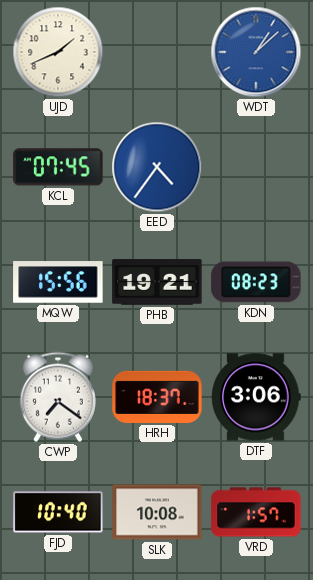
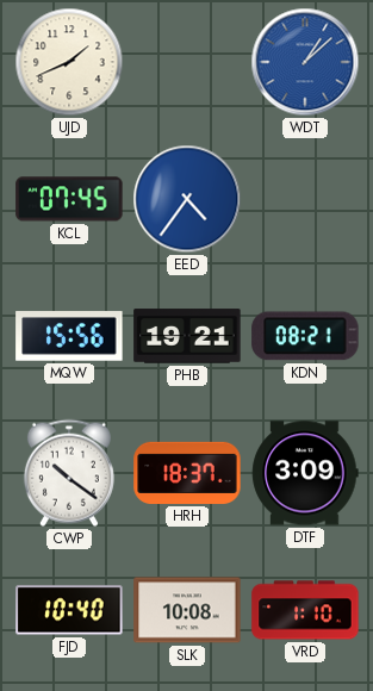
KDN: 08:23 -> 08:21
CWP: 7:21 -> 10:21
DTF: 3:06 -> 3:09
VRD: 1:57 -> 1:10
